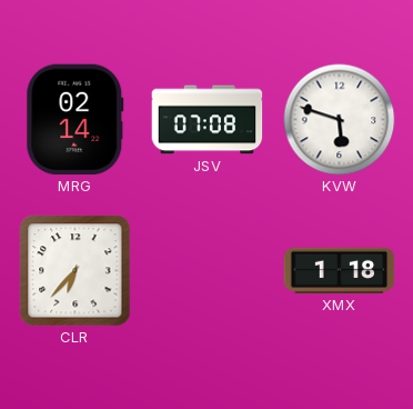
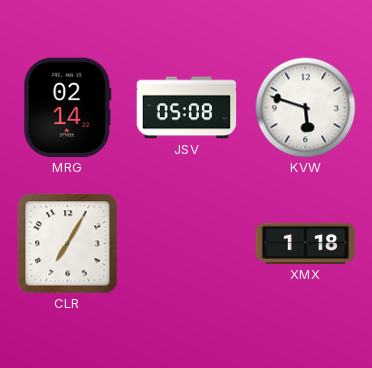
JSV: 07:08 -> 05:08
CLR: 6:37 -> 7:05
